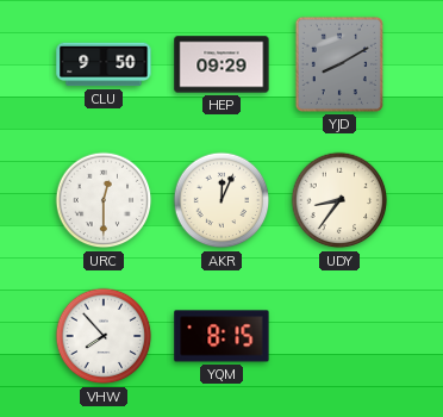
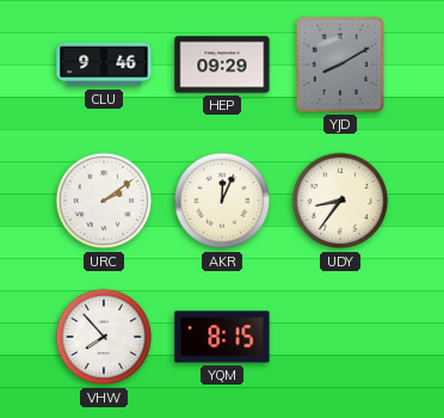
CLU: 9:50 -> 9:46
URC: 12:30 -> 2:09
